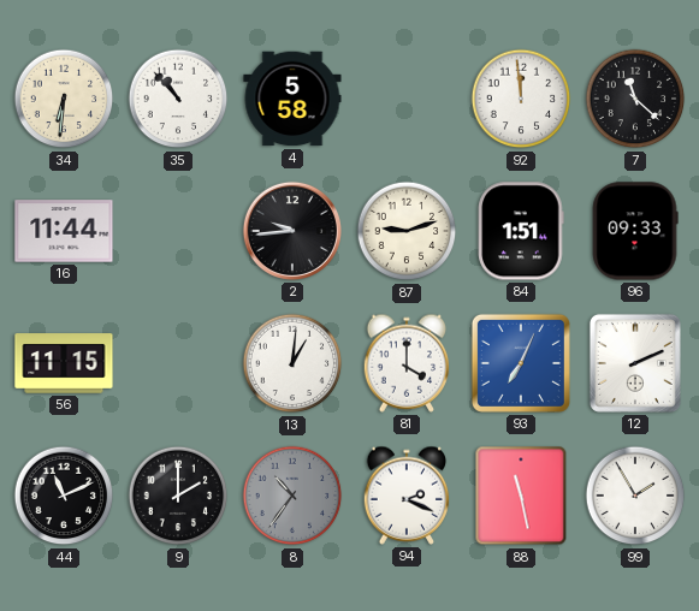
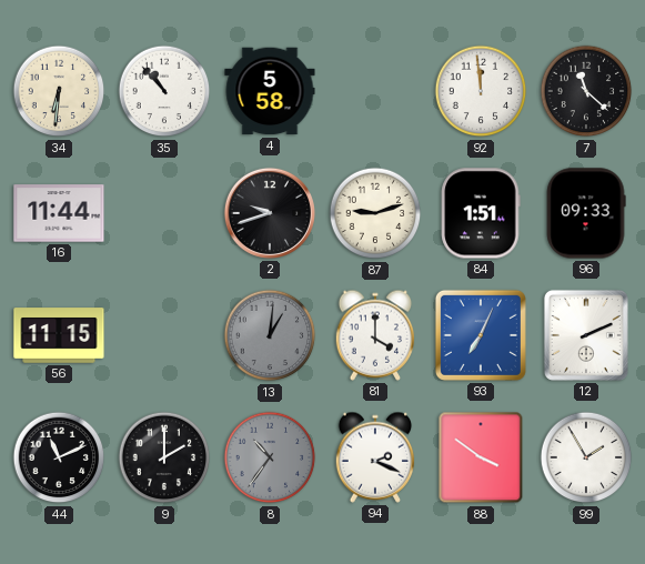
2: 9:44 -> 9:42
13 dial: white -> grey
88: 11:28 -> 3:51
